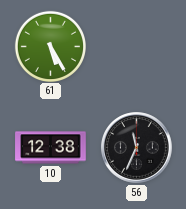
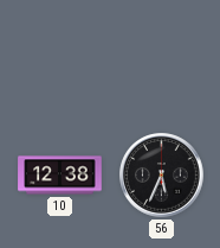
61: 5:25 -> none
56: 11:34 -> 5:34
